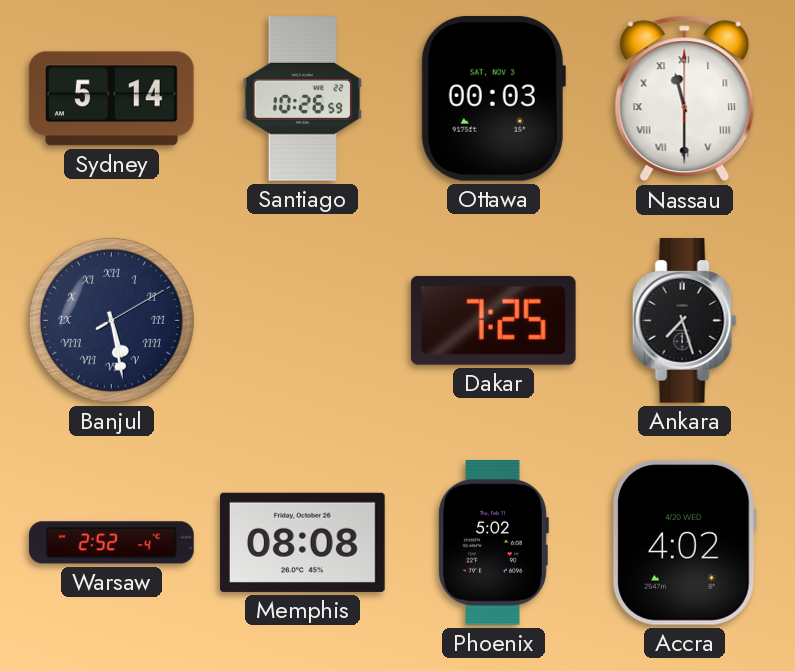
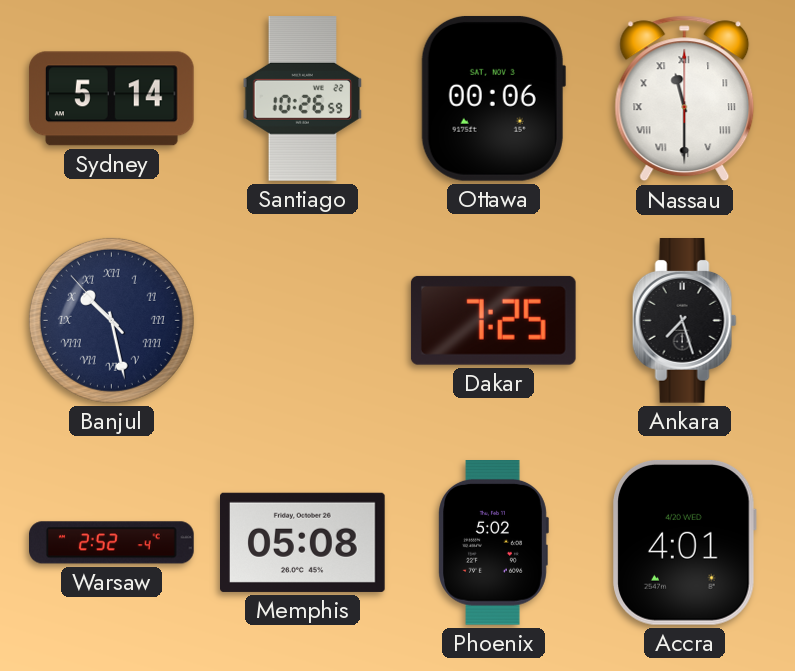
Ottawa: 00:03 -> 00:06
Banjul: 5:28 -> 10:27
Memphis: 08:08 -> 05:08
Accra: 4:02 -> 4:01
